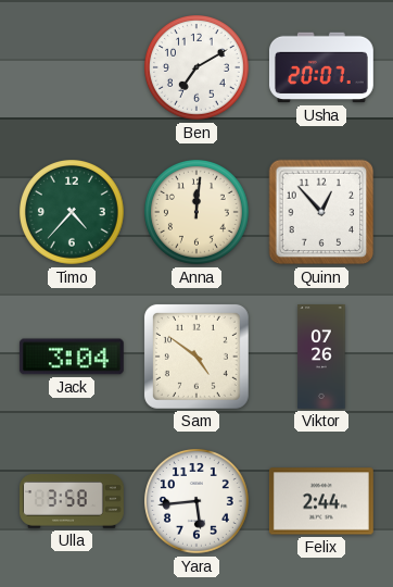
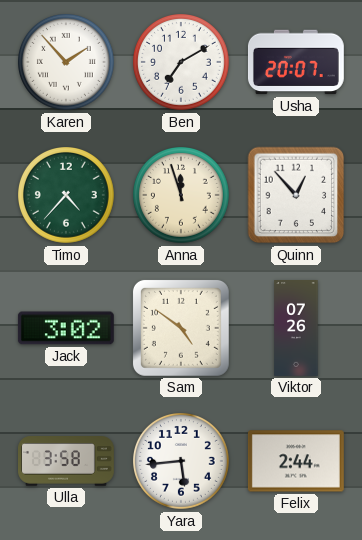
Karen: none -> 1:53
Anna: 12:01 -> 11:57
Jack: 3:04 -> 3:02
